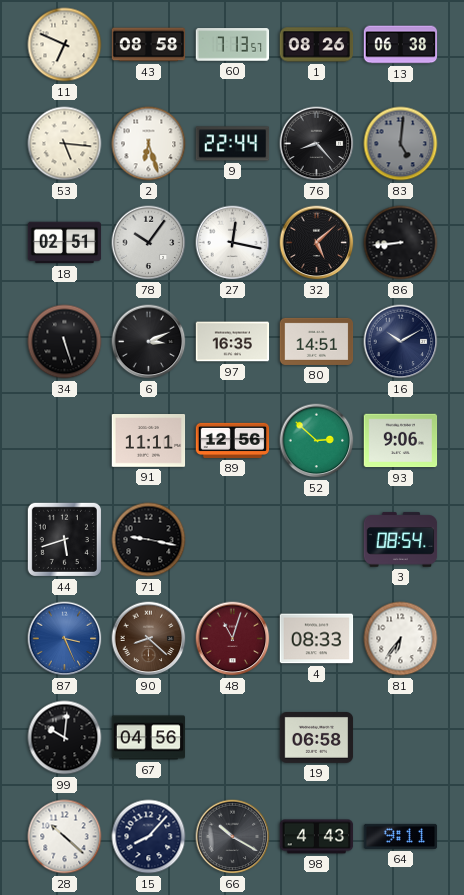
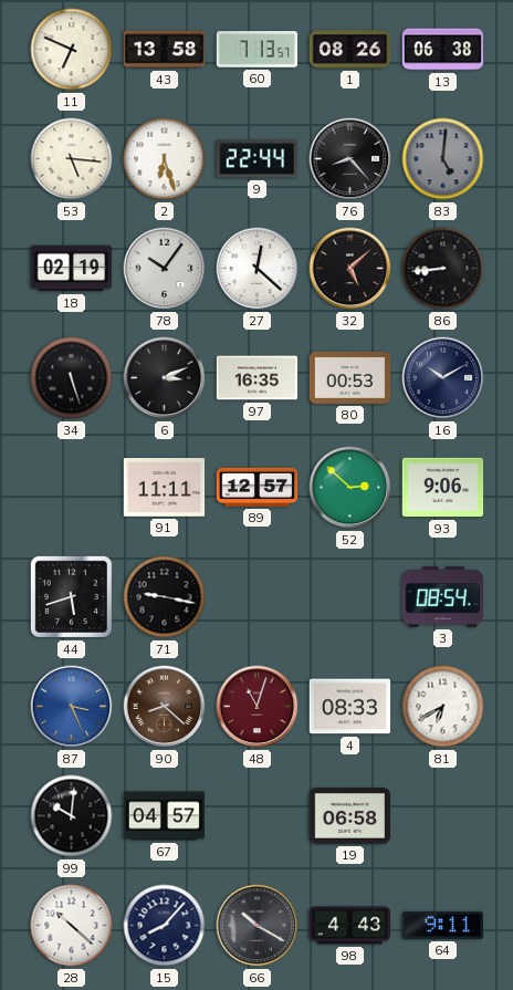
43: 08:58 -> 13:58
18: 02:51 -> 02:19
27: 12:17 -> 12:22
80: 14:51 -> 00:53
89: 12:56 -> 12:57
81: 6:36 -> 6:40
67: 04:56 -> 04:57
